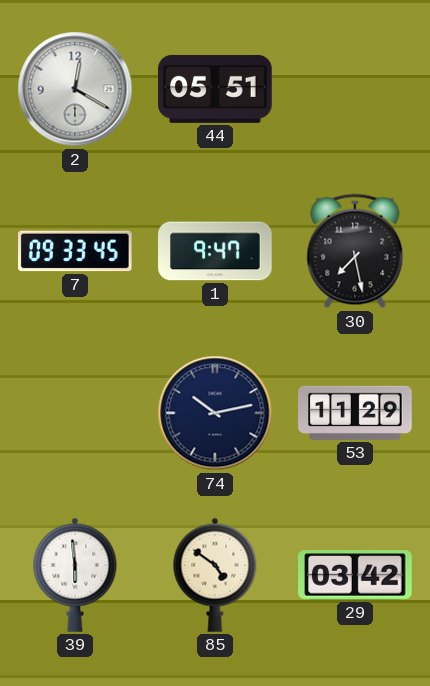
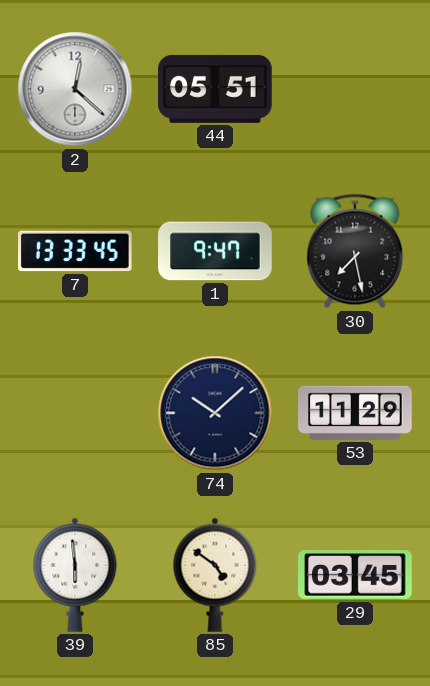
2: 12:20 -> 12:22
7: 09:33 -> 13:33
74: 10:13 -> 10:08
29: 03:42 -> 03:45
